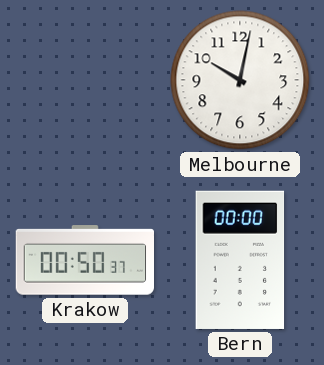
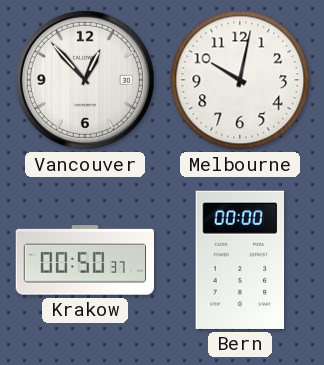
Vancouver: none -> 12:53
